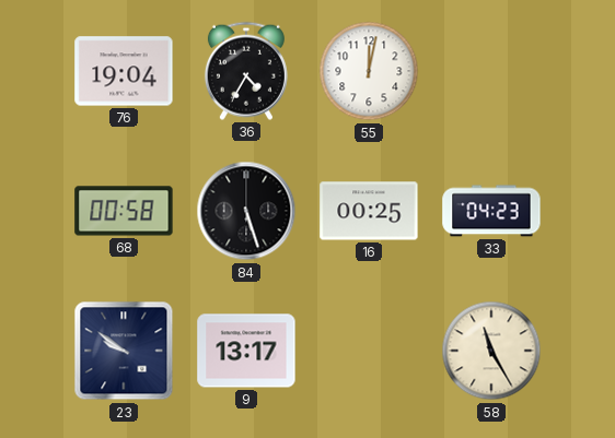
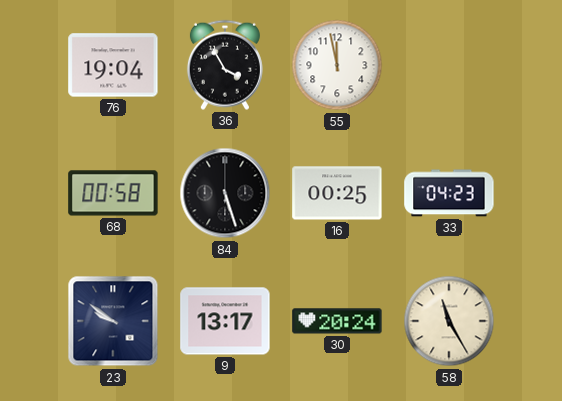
36: 4:35 -> 3:55
55: 12:02 -> 11:58
30: none -> 20:24
